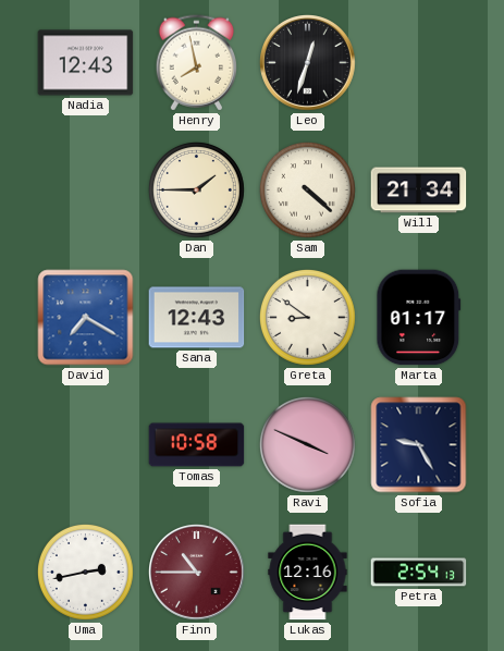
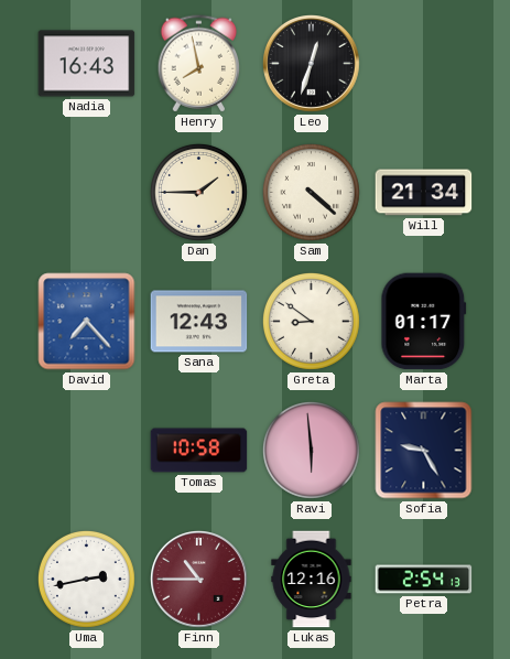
Nadia: 12:43 -> 16:43
David: 7:20 -> 7:23
Ravi: 3:49 -> 5:59
